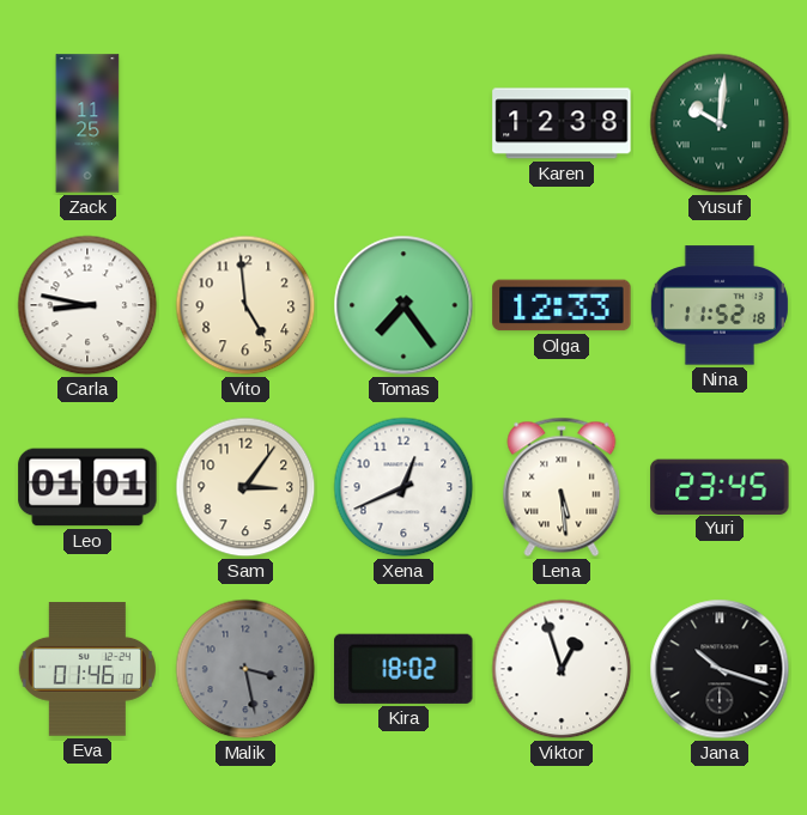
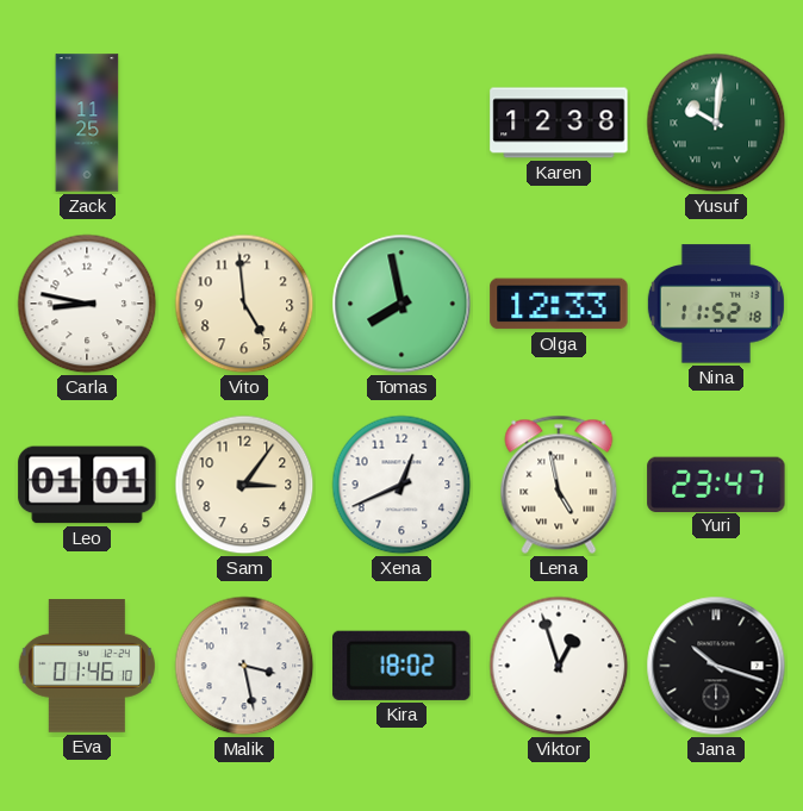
Tomas: 7:24 -> 7:58
Lena: 5:29 -> 4:58
Yuri: 23:45 -> 23:47
Malik dial: grey -> white
